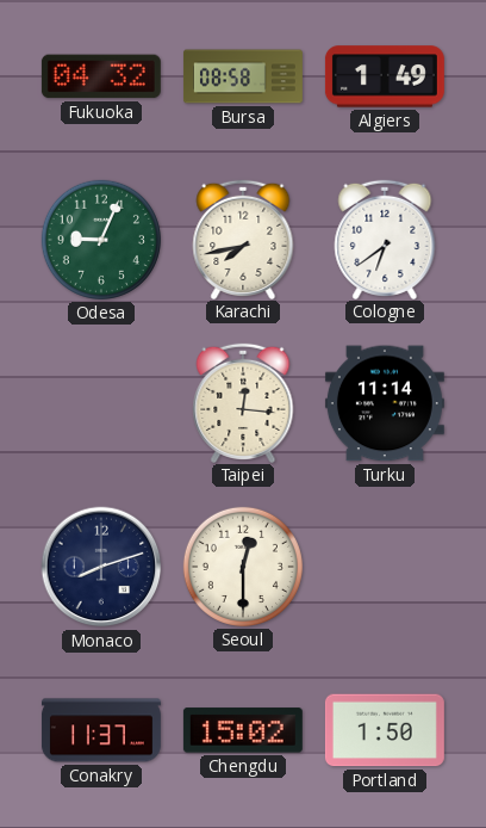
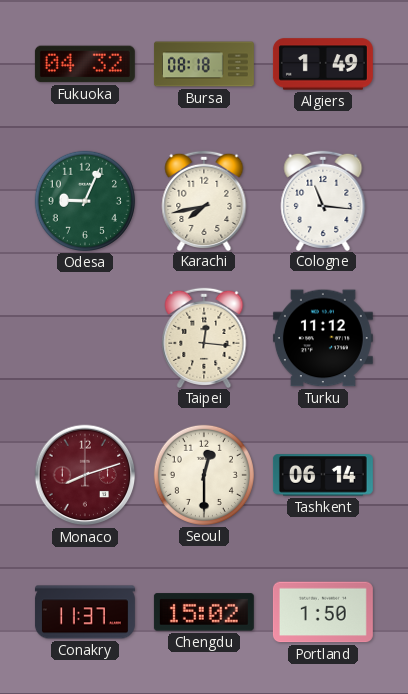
Bursa: 08:58 -> 08:18
Cologne: 6:39 -> 11:16
Turku: 11:14 -> 11:12
Monaco dial: navy -> burgundy
Tashkent: none -> 06:14
